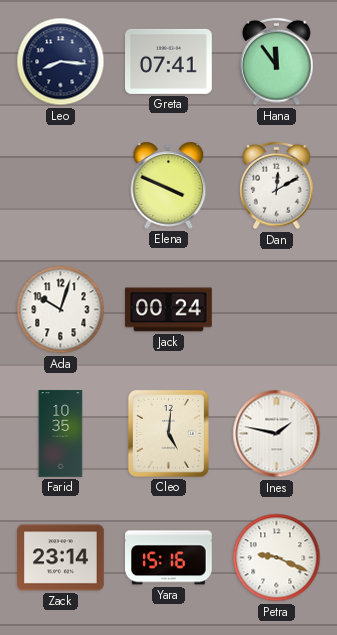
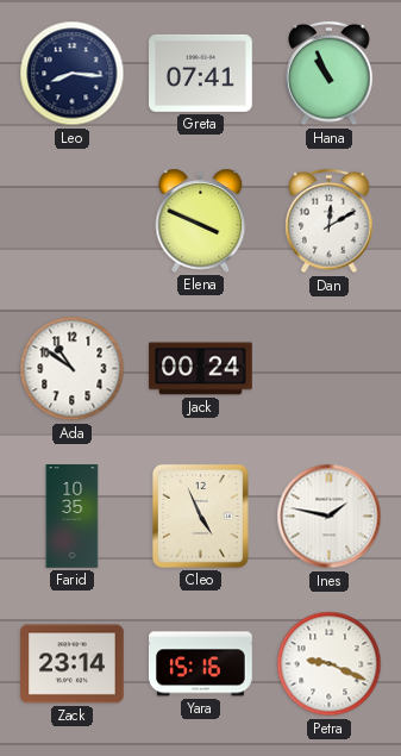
Hana: 11:54 -> 10:56
Ada: 10:03 -> 10:51
Cleo: 5:01 -> 4:56
